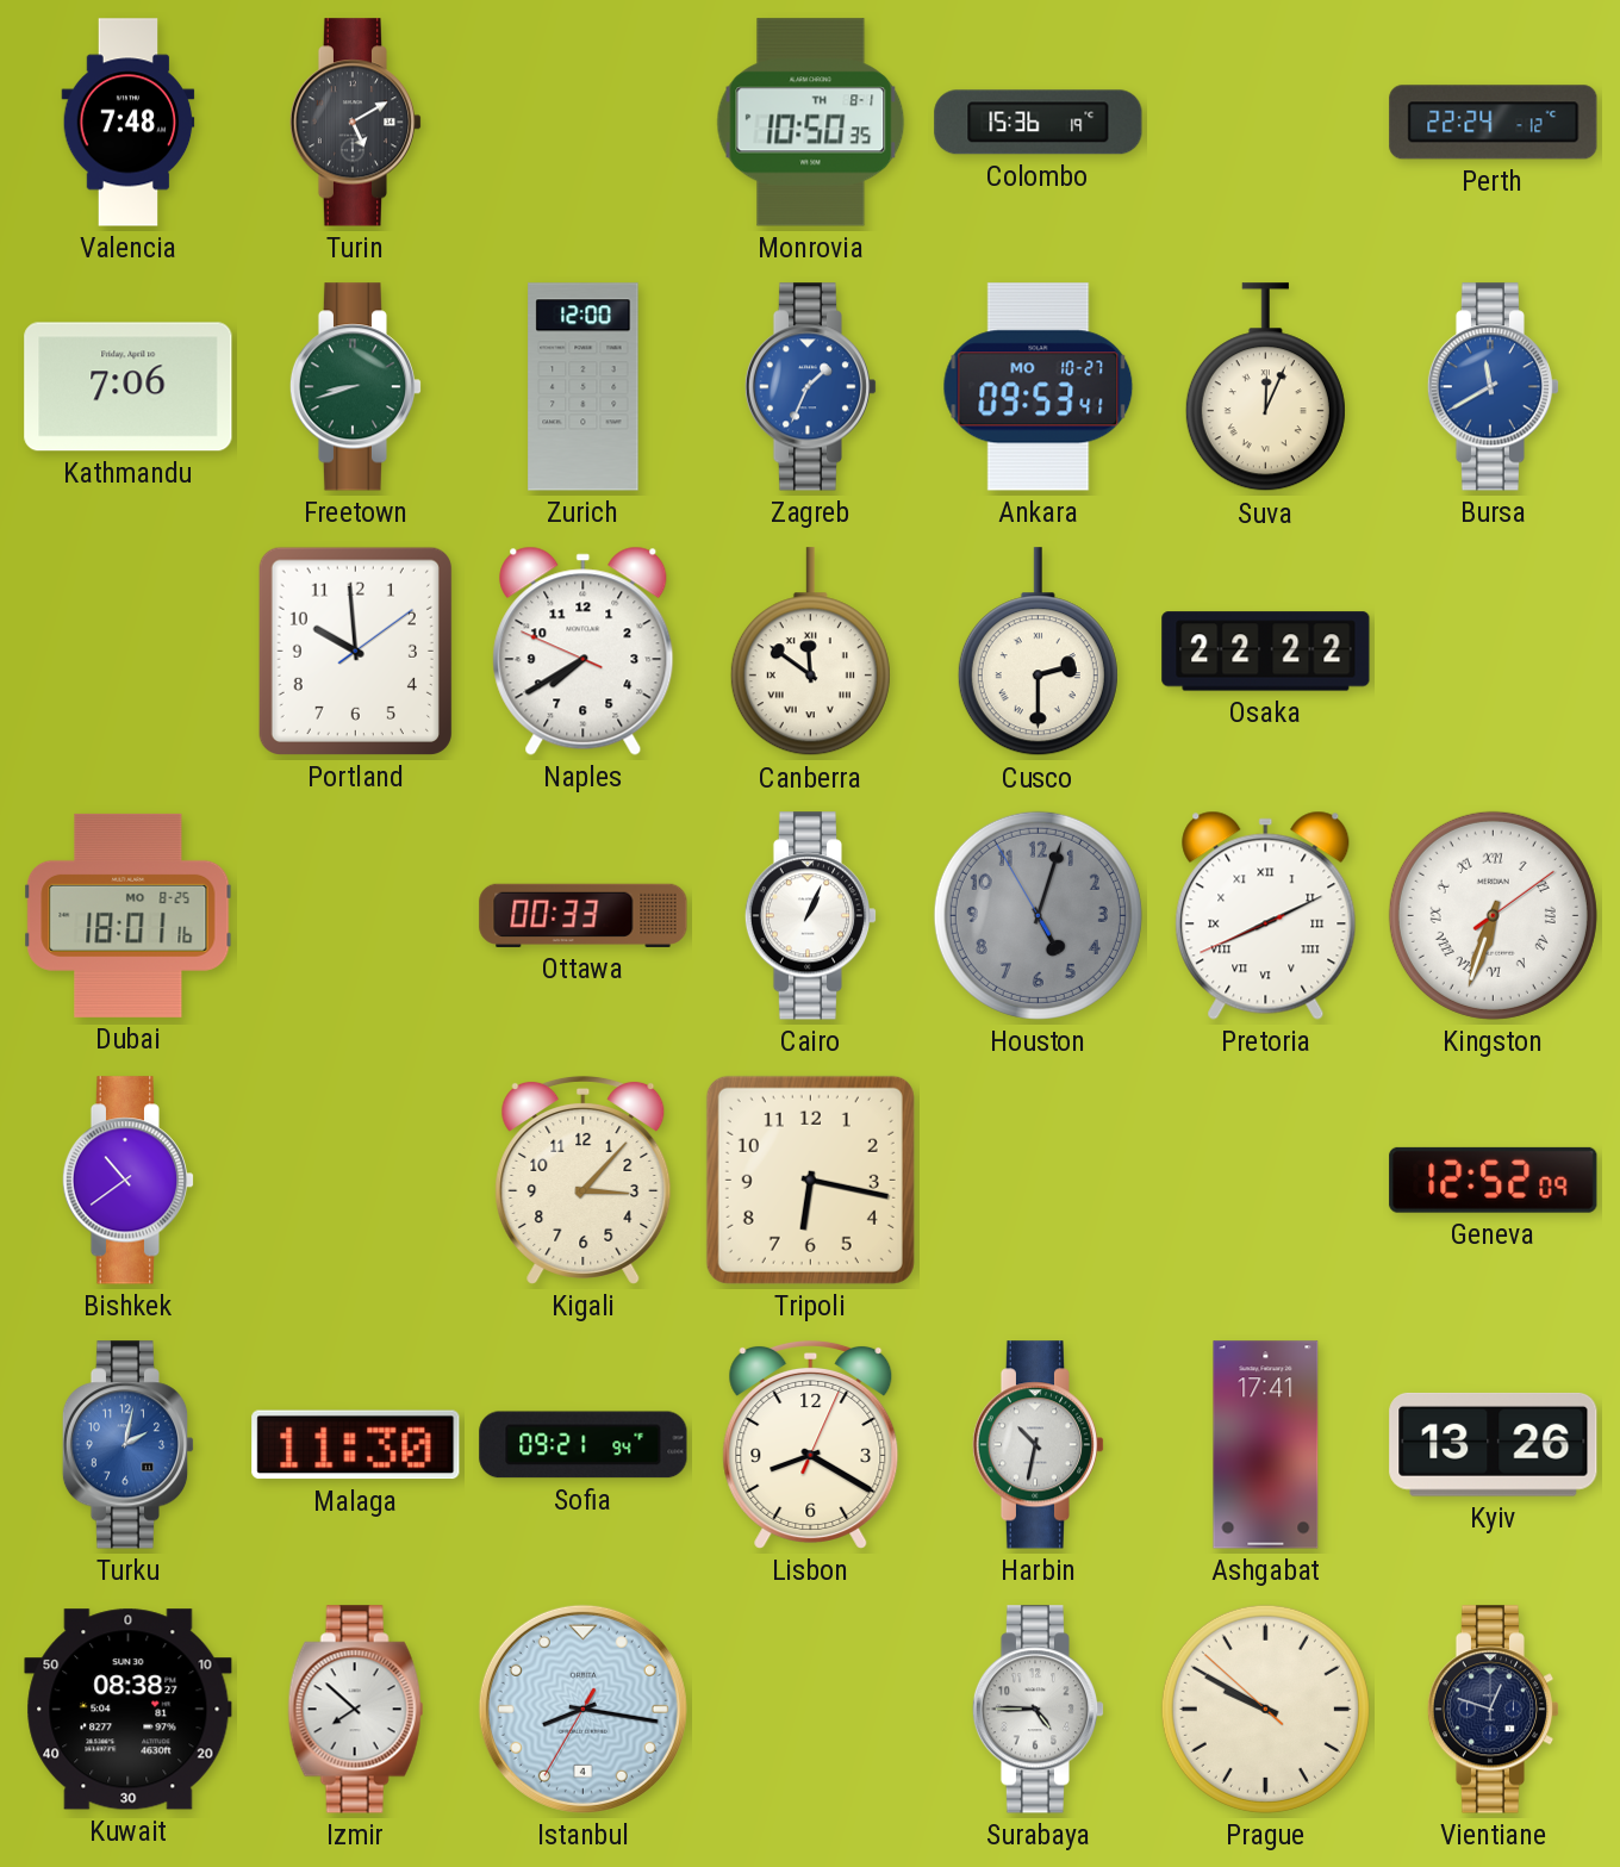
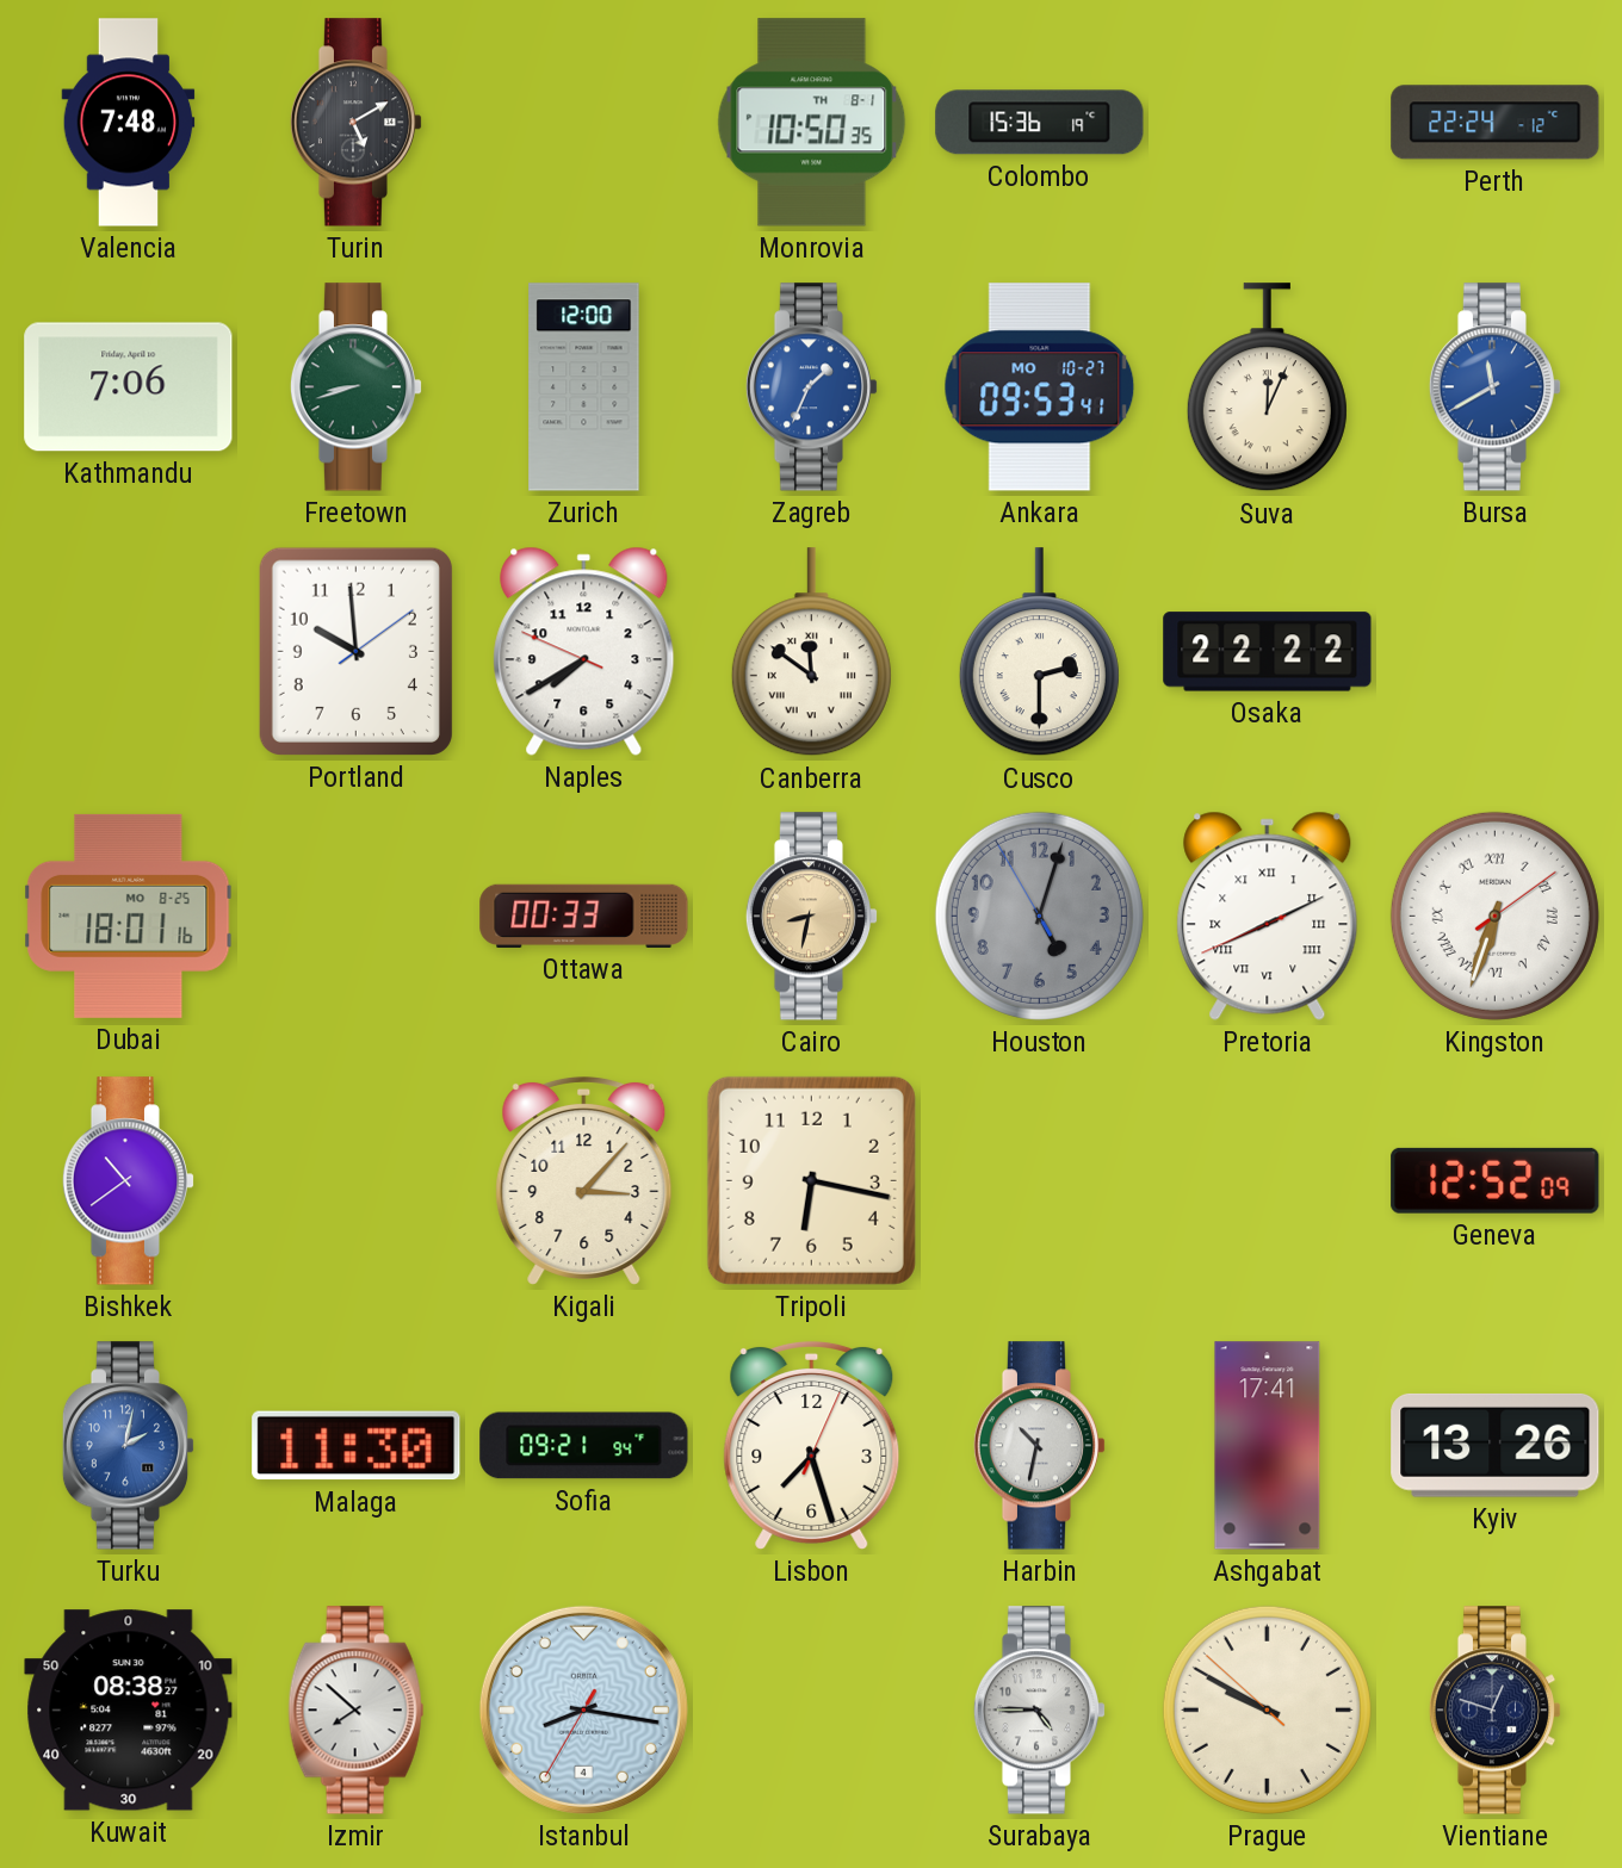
Cairo: 1:04 -> 8:32
Cairo dial: white -> champagne
Lisbon: 8:20 -> 7:27
